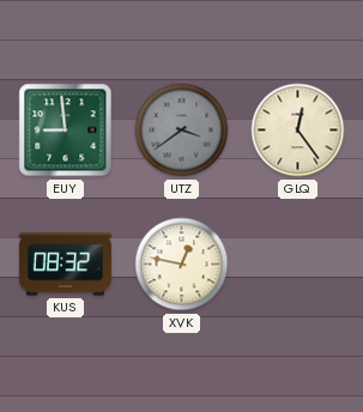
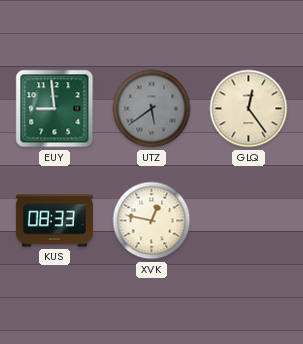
UTZ: 3:39 -> 5:39
KUS: 08:32 -> 08:33
